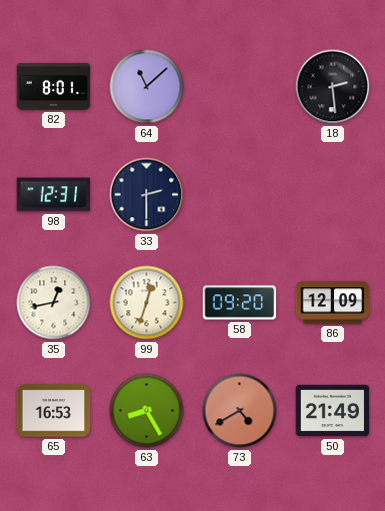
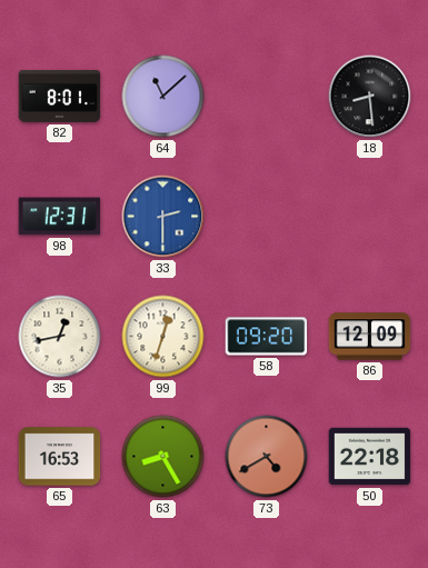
18: 2:29 -> 8:29
33 dial: navy -> blue
50: 21:49 -> 22:18
